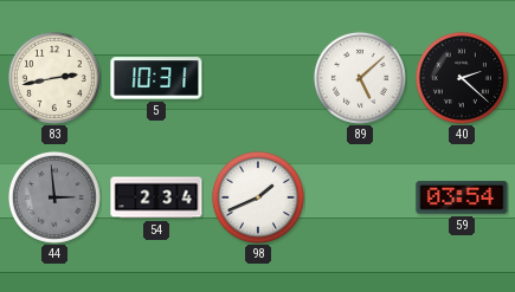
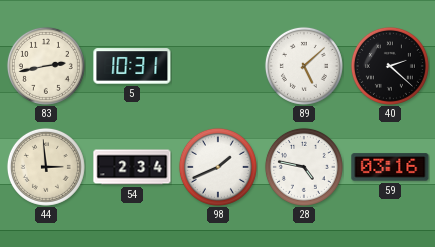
44 dial: grey -> cream
28: none -> 4:47
59: 03:54 -> 03:16
